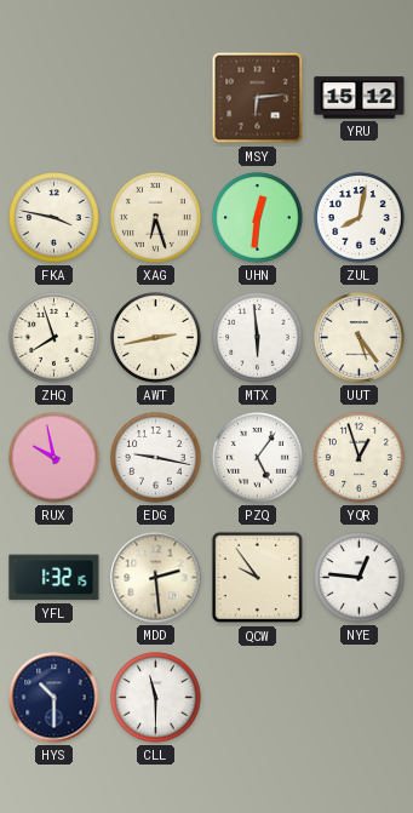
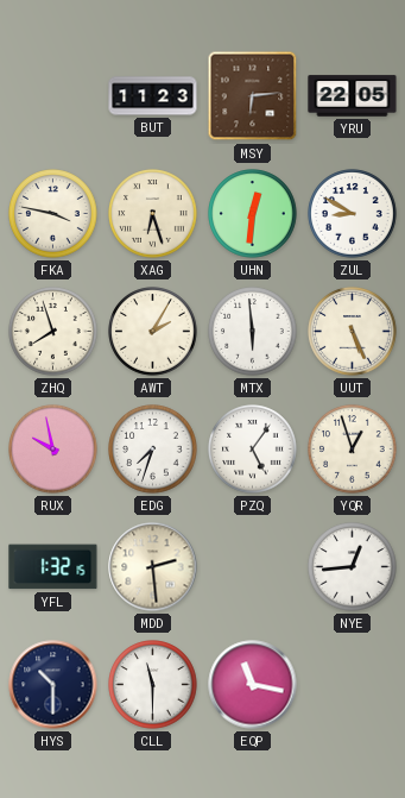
BUT: none -> 11:23
YRU: 15:12 -> 22:05
ZUL: 8:02 -> 8:50
AWT: 2:43 -> 2:05
UUT: 5:24 -> 5:26
EDG: 9:17 -> 7:33
QCW: 9:54 -> none
NYE: 12:46 -> 12:44
EQP: none -> 11:17
